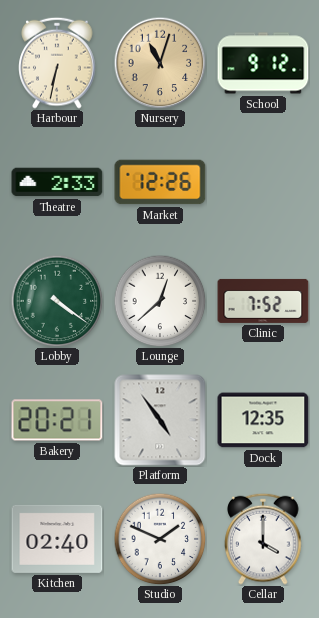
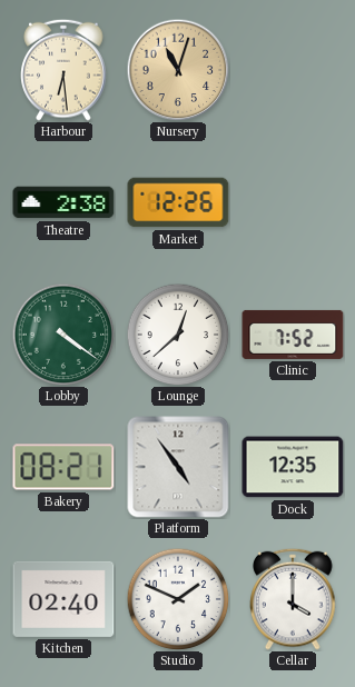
Harbour: 6:32 -> 6:29
School: 9:12 -> none
Theatre: 2:33 -> 2:38
Bakery: 20:21 -> 08:21
